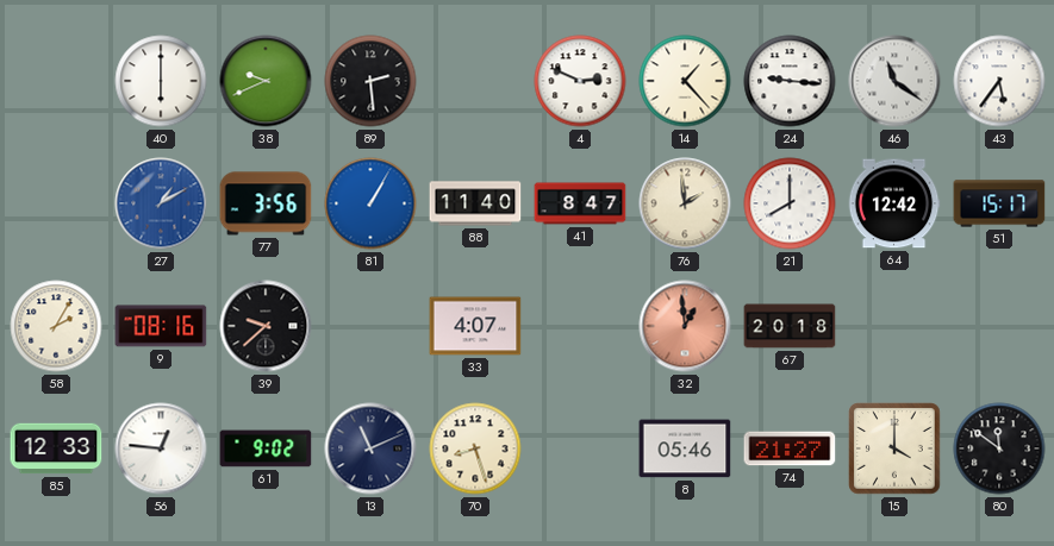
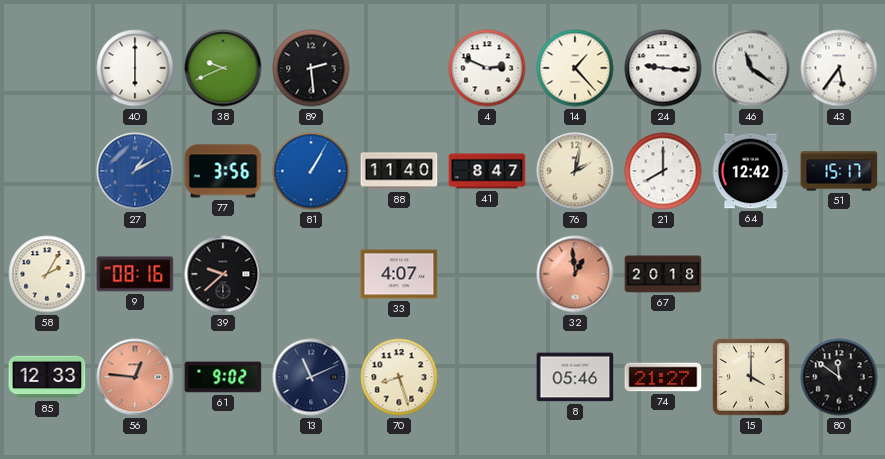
76: 1:59 -> 2:02
56 dial: white -> salmon
